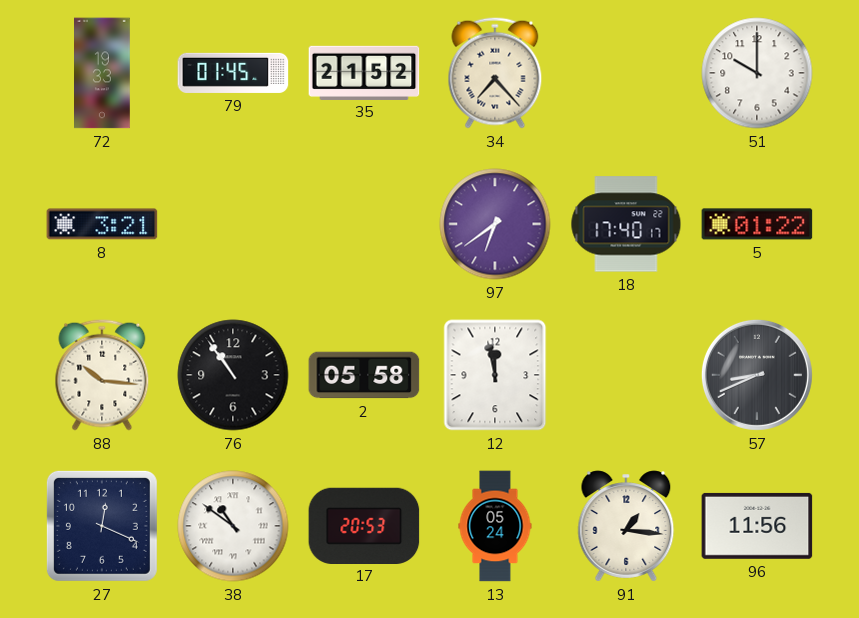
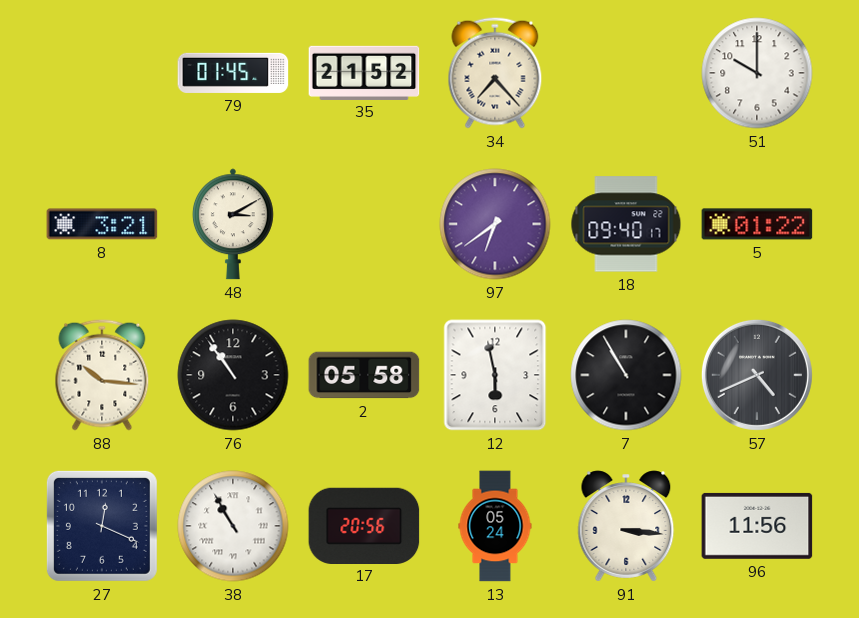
72: 19:33 -> none
48: none -> 3:10
18: 17:40 -> 09:40
12: 11:58 -> 5:58
7: none -> 10:55
57: 8:41 -> 4:41
38: 10:51 -> 10:55
17: 20:53 -> 20:56
91: 1:16 -> 3:16
